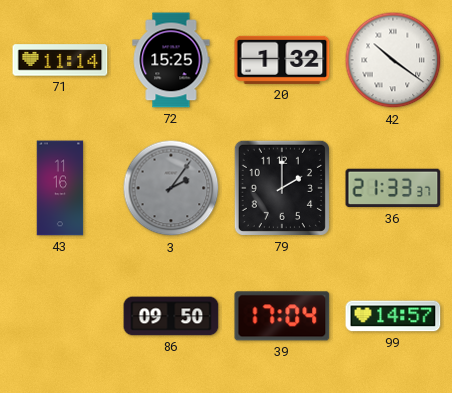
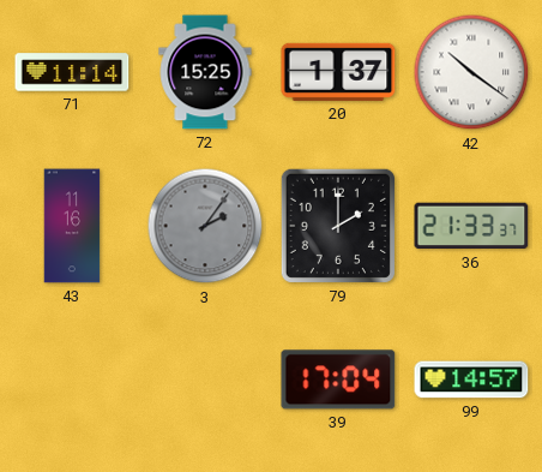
20: 1:32 -> 1:37
86: 09:50 -> none
